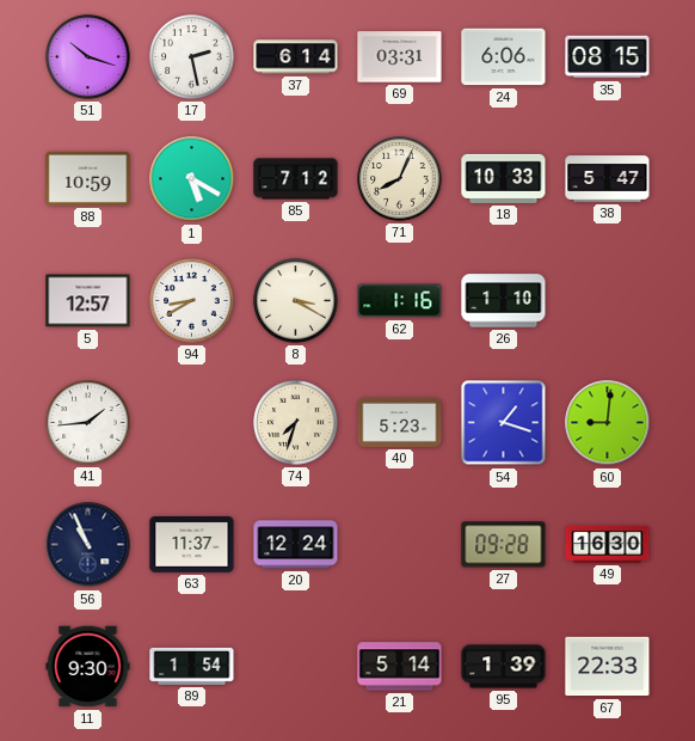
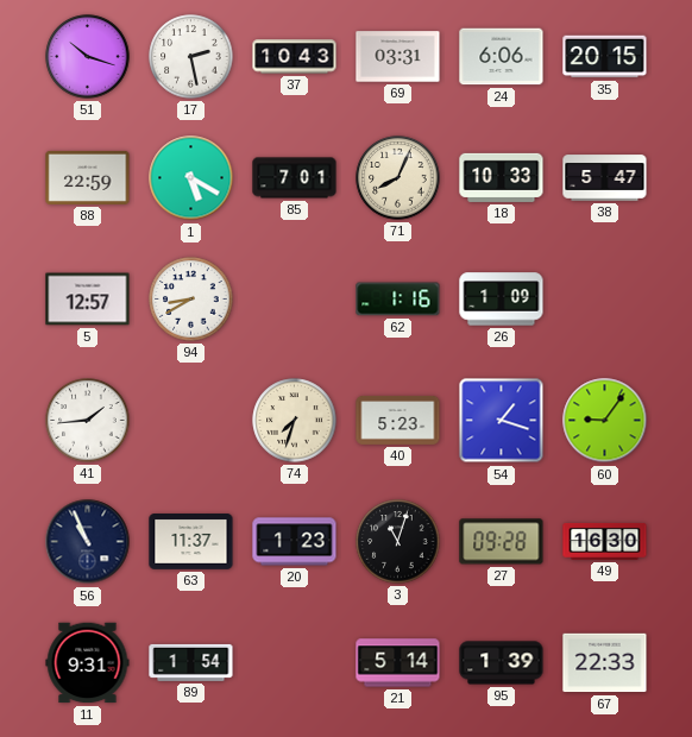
37: 6:14 -> 10:43
35: 08:15 -> 20:15
88: 10:59 -> 22:59
85: 7:12 -> 7:01
8: 3:20 -> none
26: 1:10 -> 1:09
60: 9:01 -> 9:06
20: 12:24 -> 1:23
3: none -> 11:03
11: 9:30 -> 9:31
